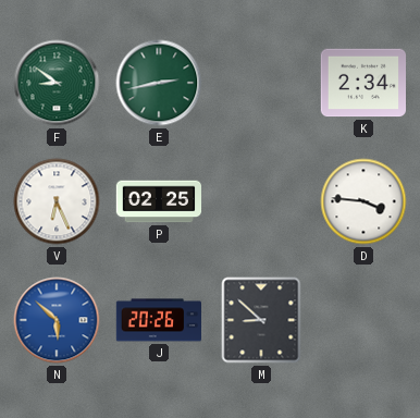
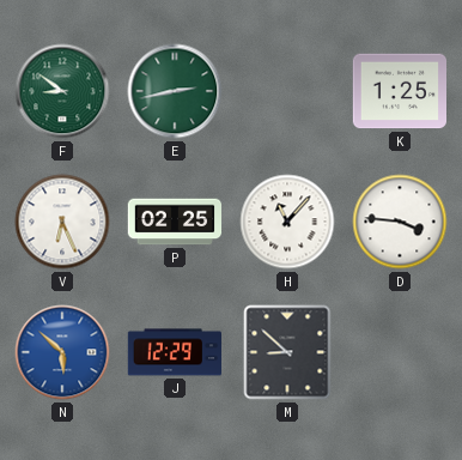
K: 2:34 -> 1:25
H: none -> 11:07
J: 20:26 -> 12:29
